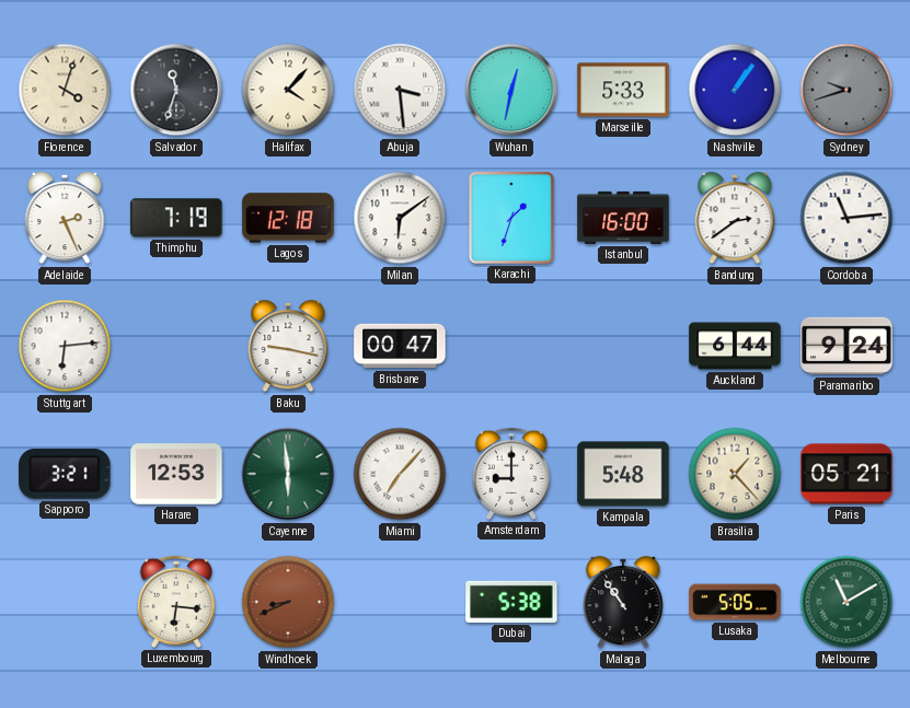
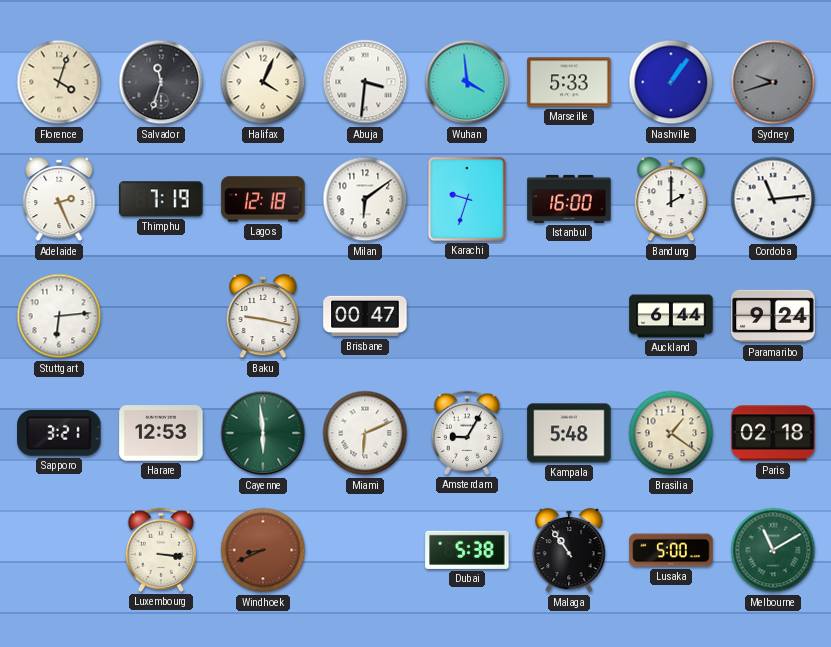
Halifax: 4:07 -> 4:04
Abuja: 3:29 -> 3:31
Wuhan: 12:32 -> 3:59
Karachi: 1:33 -> 9:33
Bandung: 2:39 -> 2:00
Miami: 7:07 -> 6:11
Amsterdam: 9:00 -> 9:05
Brasilia: 1:23 -> 1:21
Paris: 05:21 -> 02:18
Luxembourg: 6:16 -> 3:16
Lusaka: 5:05 -> 5:00
